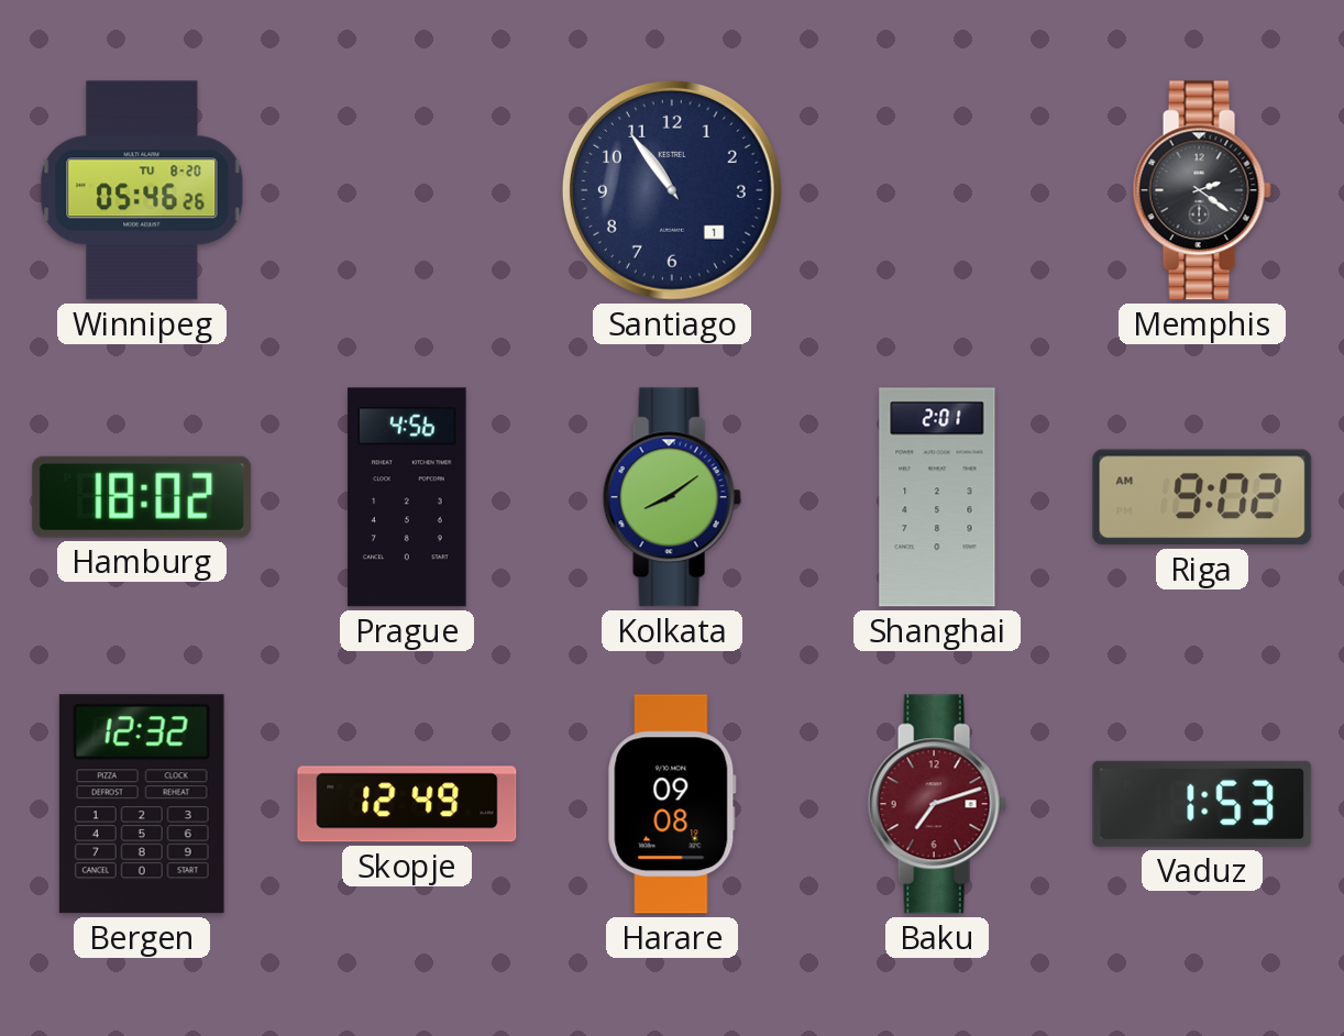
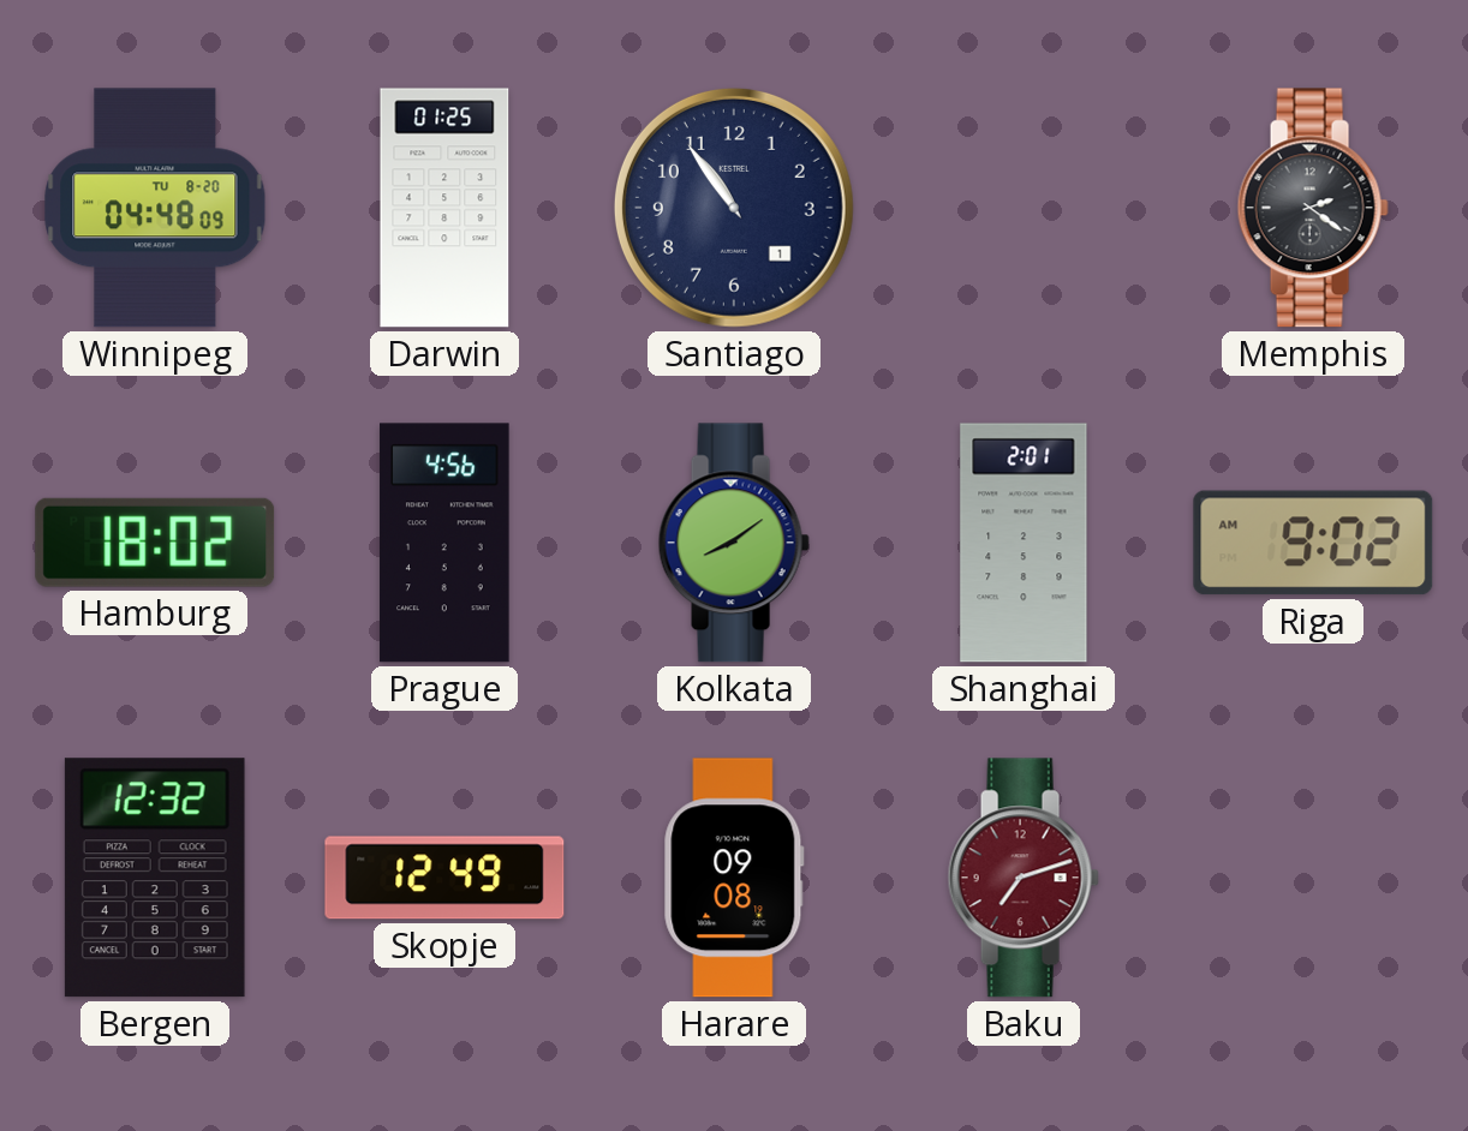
Winnipeg: 05:46 -> 04:48
Darwin: none -> 01:25
Vaduz: 1:53 -> none
